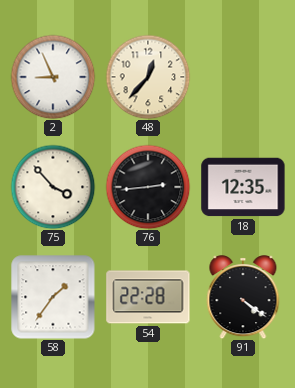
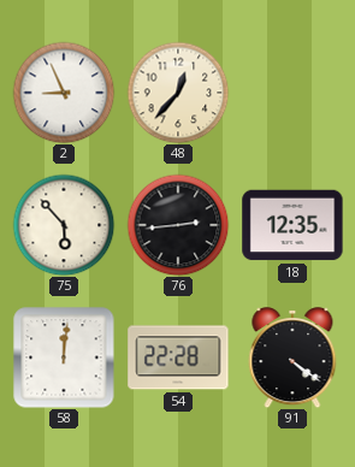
75: 3:53 -> 5:53
58: 1:36 -> 12:01
